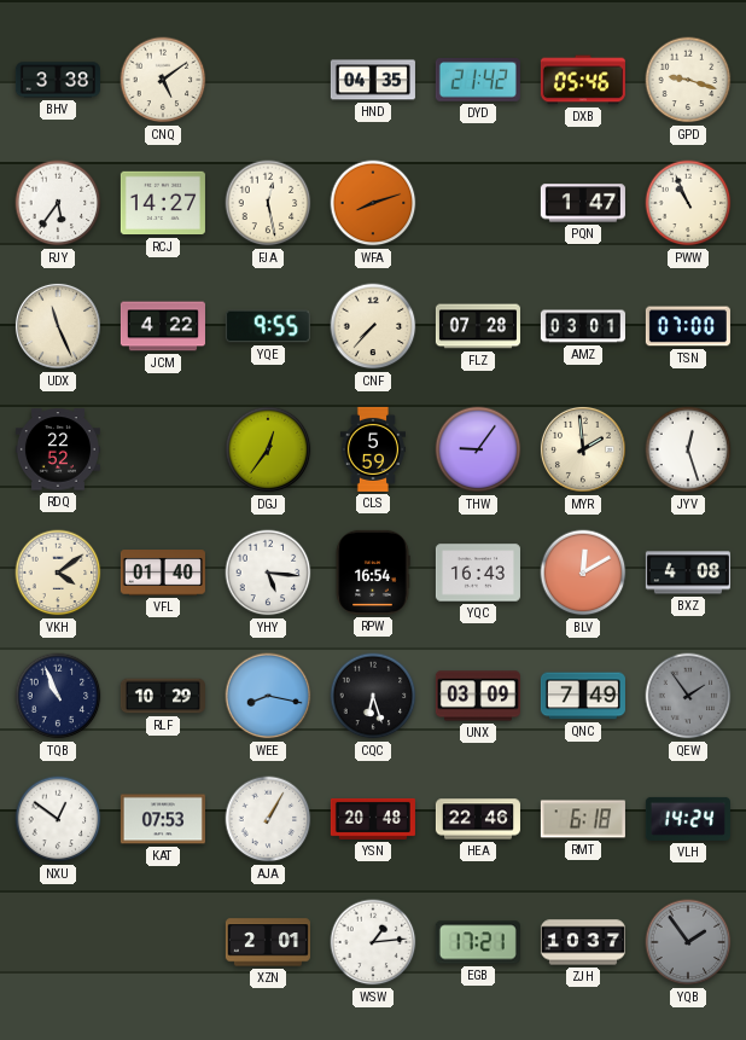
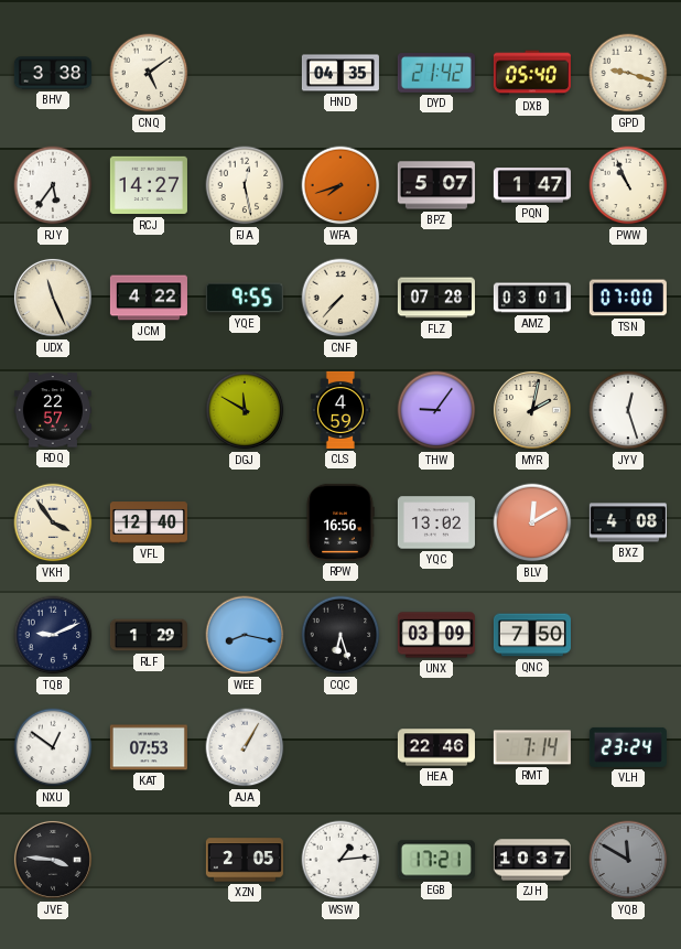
DXB: 05:46 -> 05:40
WFA: 8:12 -> 7:42
BPZ: none -> 5:07
RDQ: 22:52 -> 22:57
DGJ: 12:36 -> 11:50
CLS: 5:59 -> 4:59
MYR: 1:59 -> 2:02
VKH: 4:09 -> 3:54
VFL: 01:40 -> 12:40
YHY: 5:16 -> none
RPW: 16:54 -> 16:56
YQC: 16:43 -> 13:02
TQB: 10:56 -> 9:11
RLF: 10:29 -> 1:29
QNC: 7:49 -> 7:50
QEW: 1:54 -> none
YSN: 20:48 -> none
RMT: 6:18 -> 7:14
VLH: 14:24 -> 23:24
JVE: none -> 3:46
XZN: 2:01 -> 2:05
YQB: 1:54 -> 11:50
